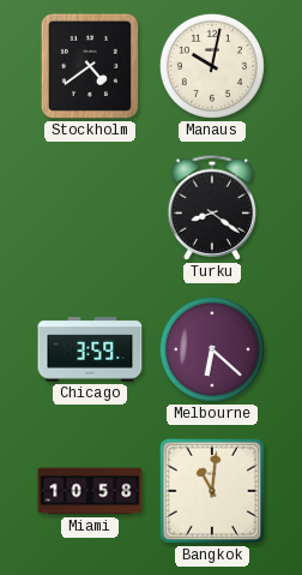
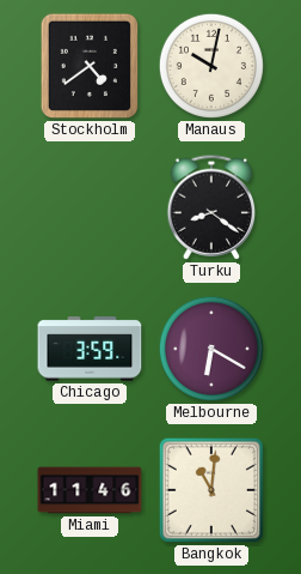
Melbourne: 6:22 -> 6:20
Miami: 10:58 -> 11:46
